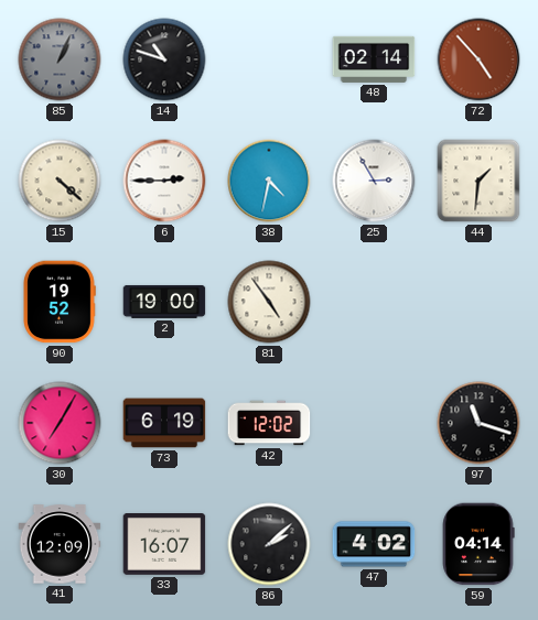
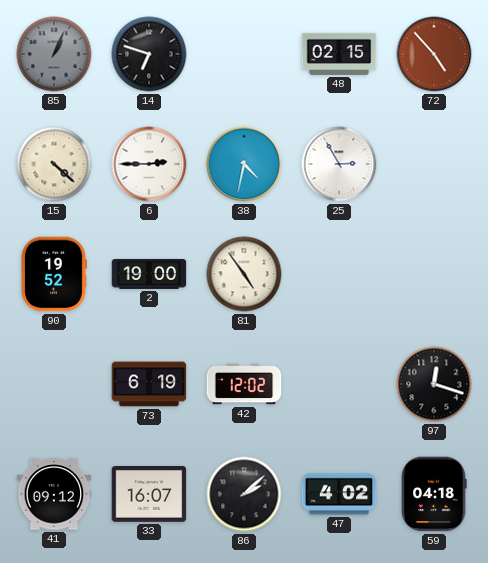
14: 10:48 -> 6:48
48: 02:14 -> 02:15
44: 1:31 -> none
30: 7:05 -> none
97: 11:18 -> 12:18
41: 12:09 -> 09:12
59: 04:14 -> 04:18
